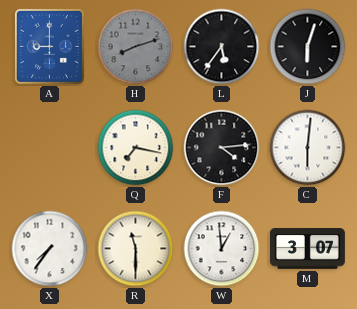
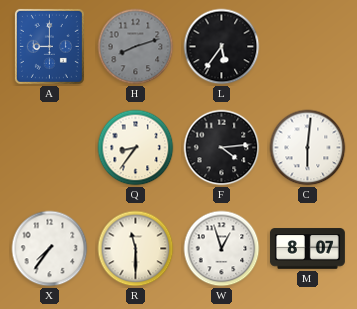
J: 6:03 -> none
Q: 7:17 -> 8:36
W: 12:59 -> 12:57
M: 3:07 -> 8:07
